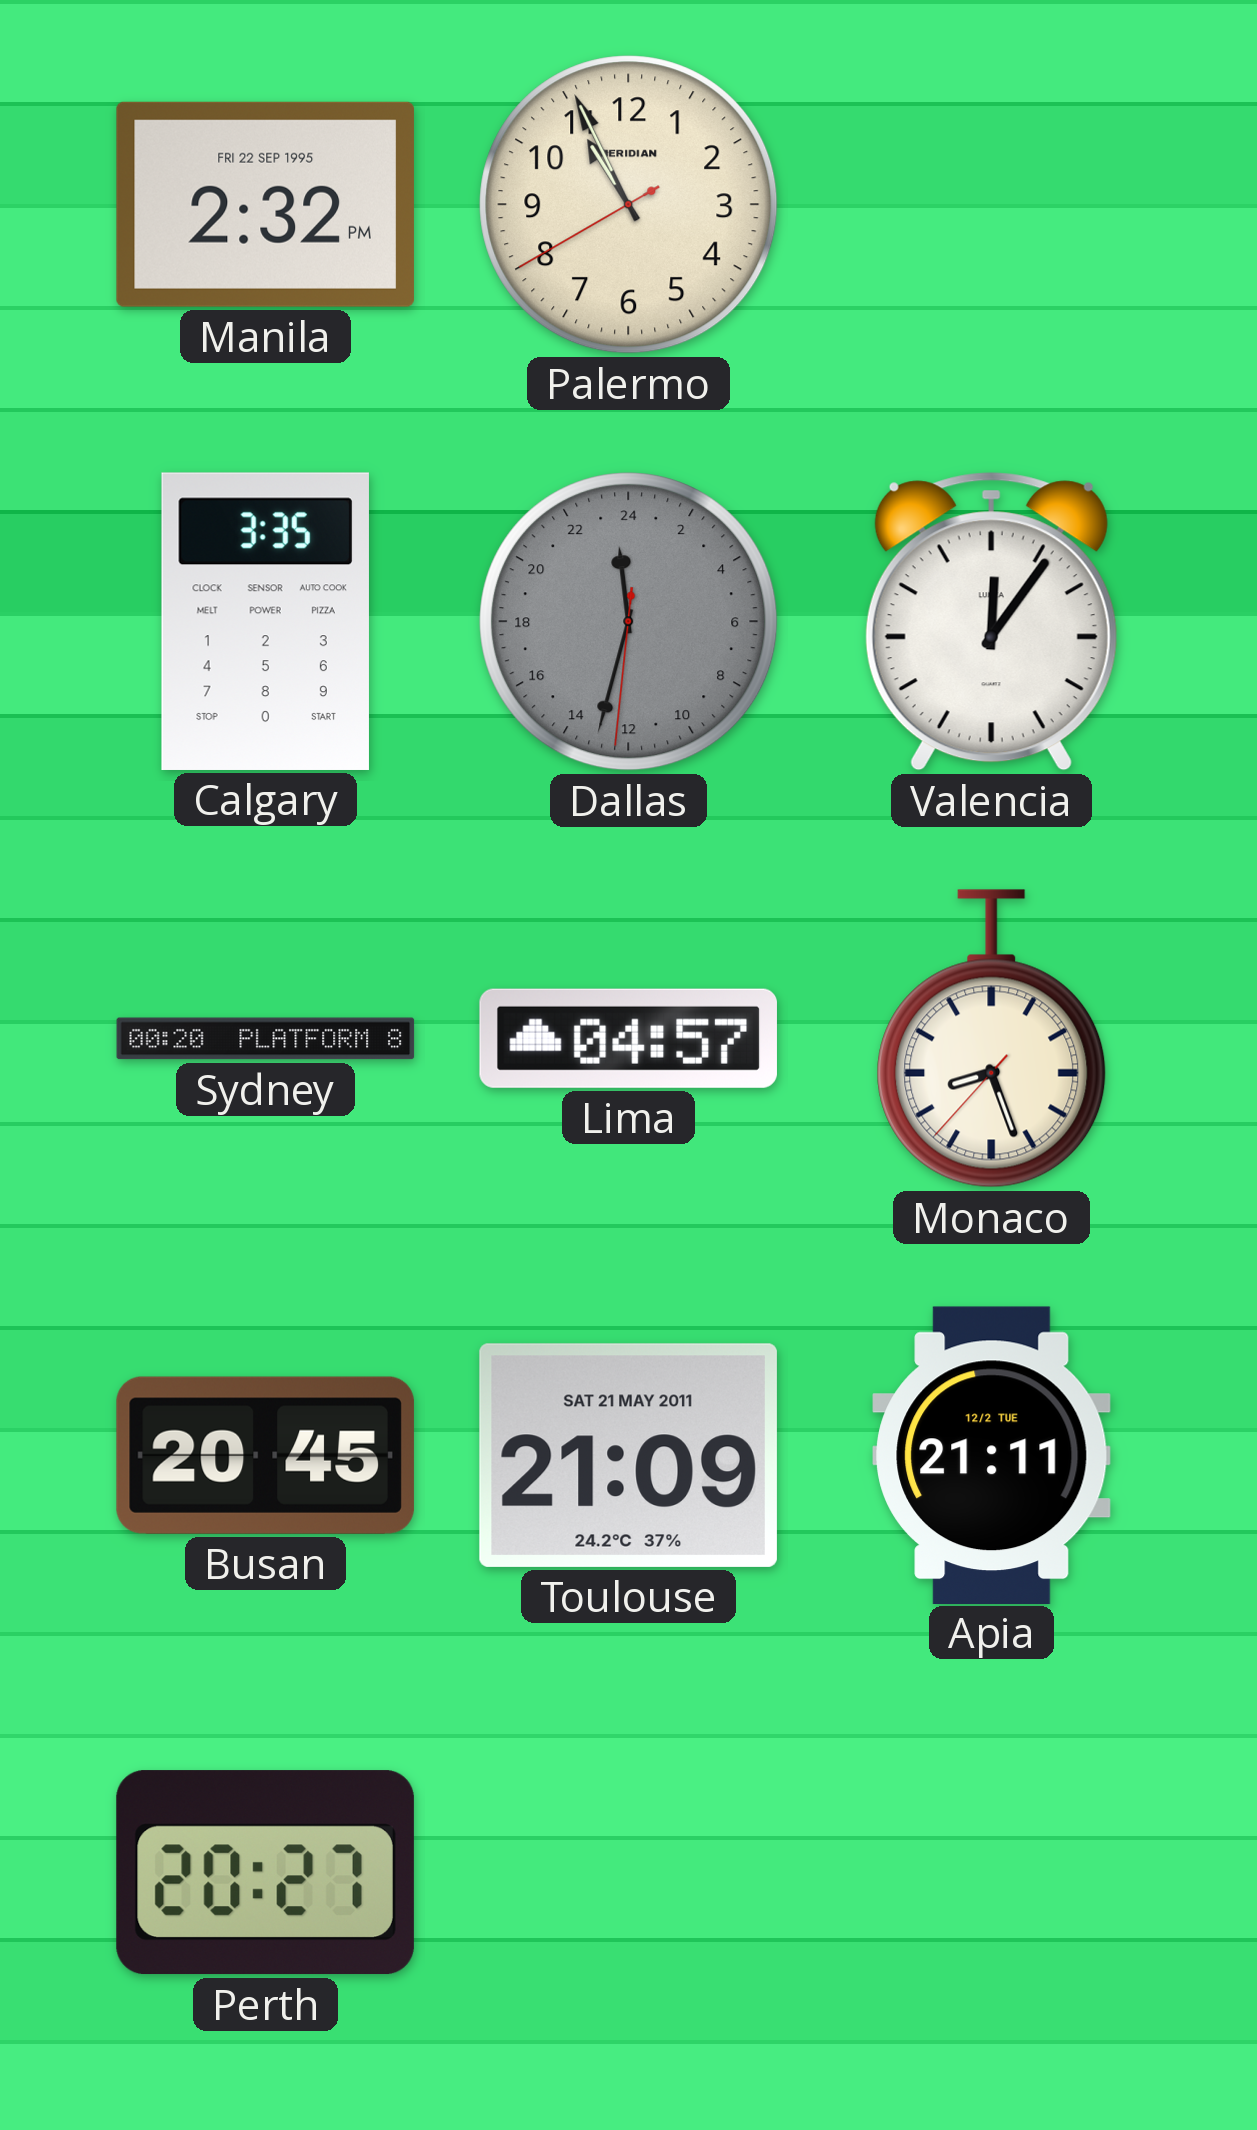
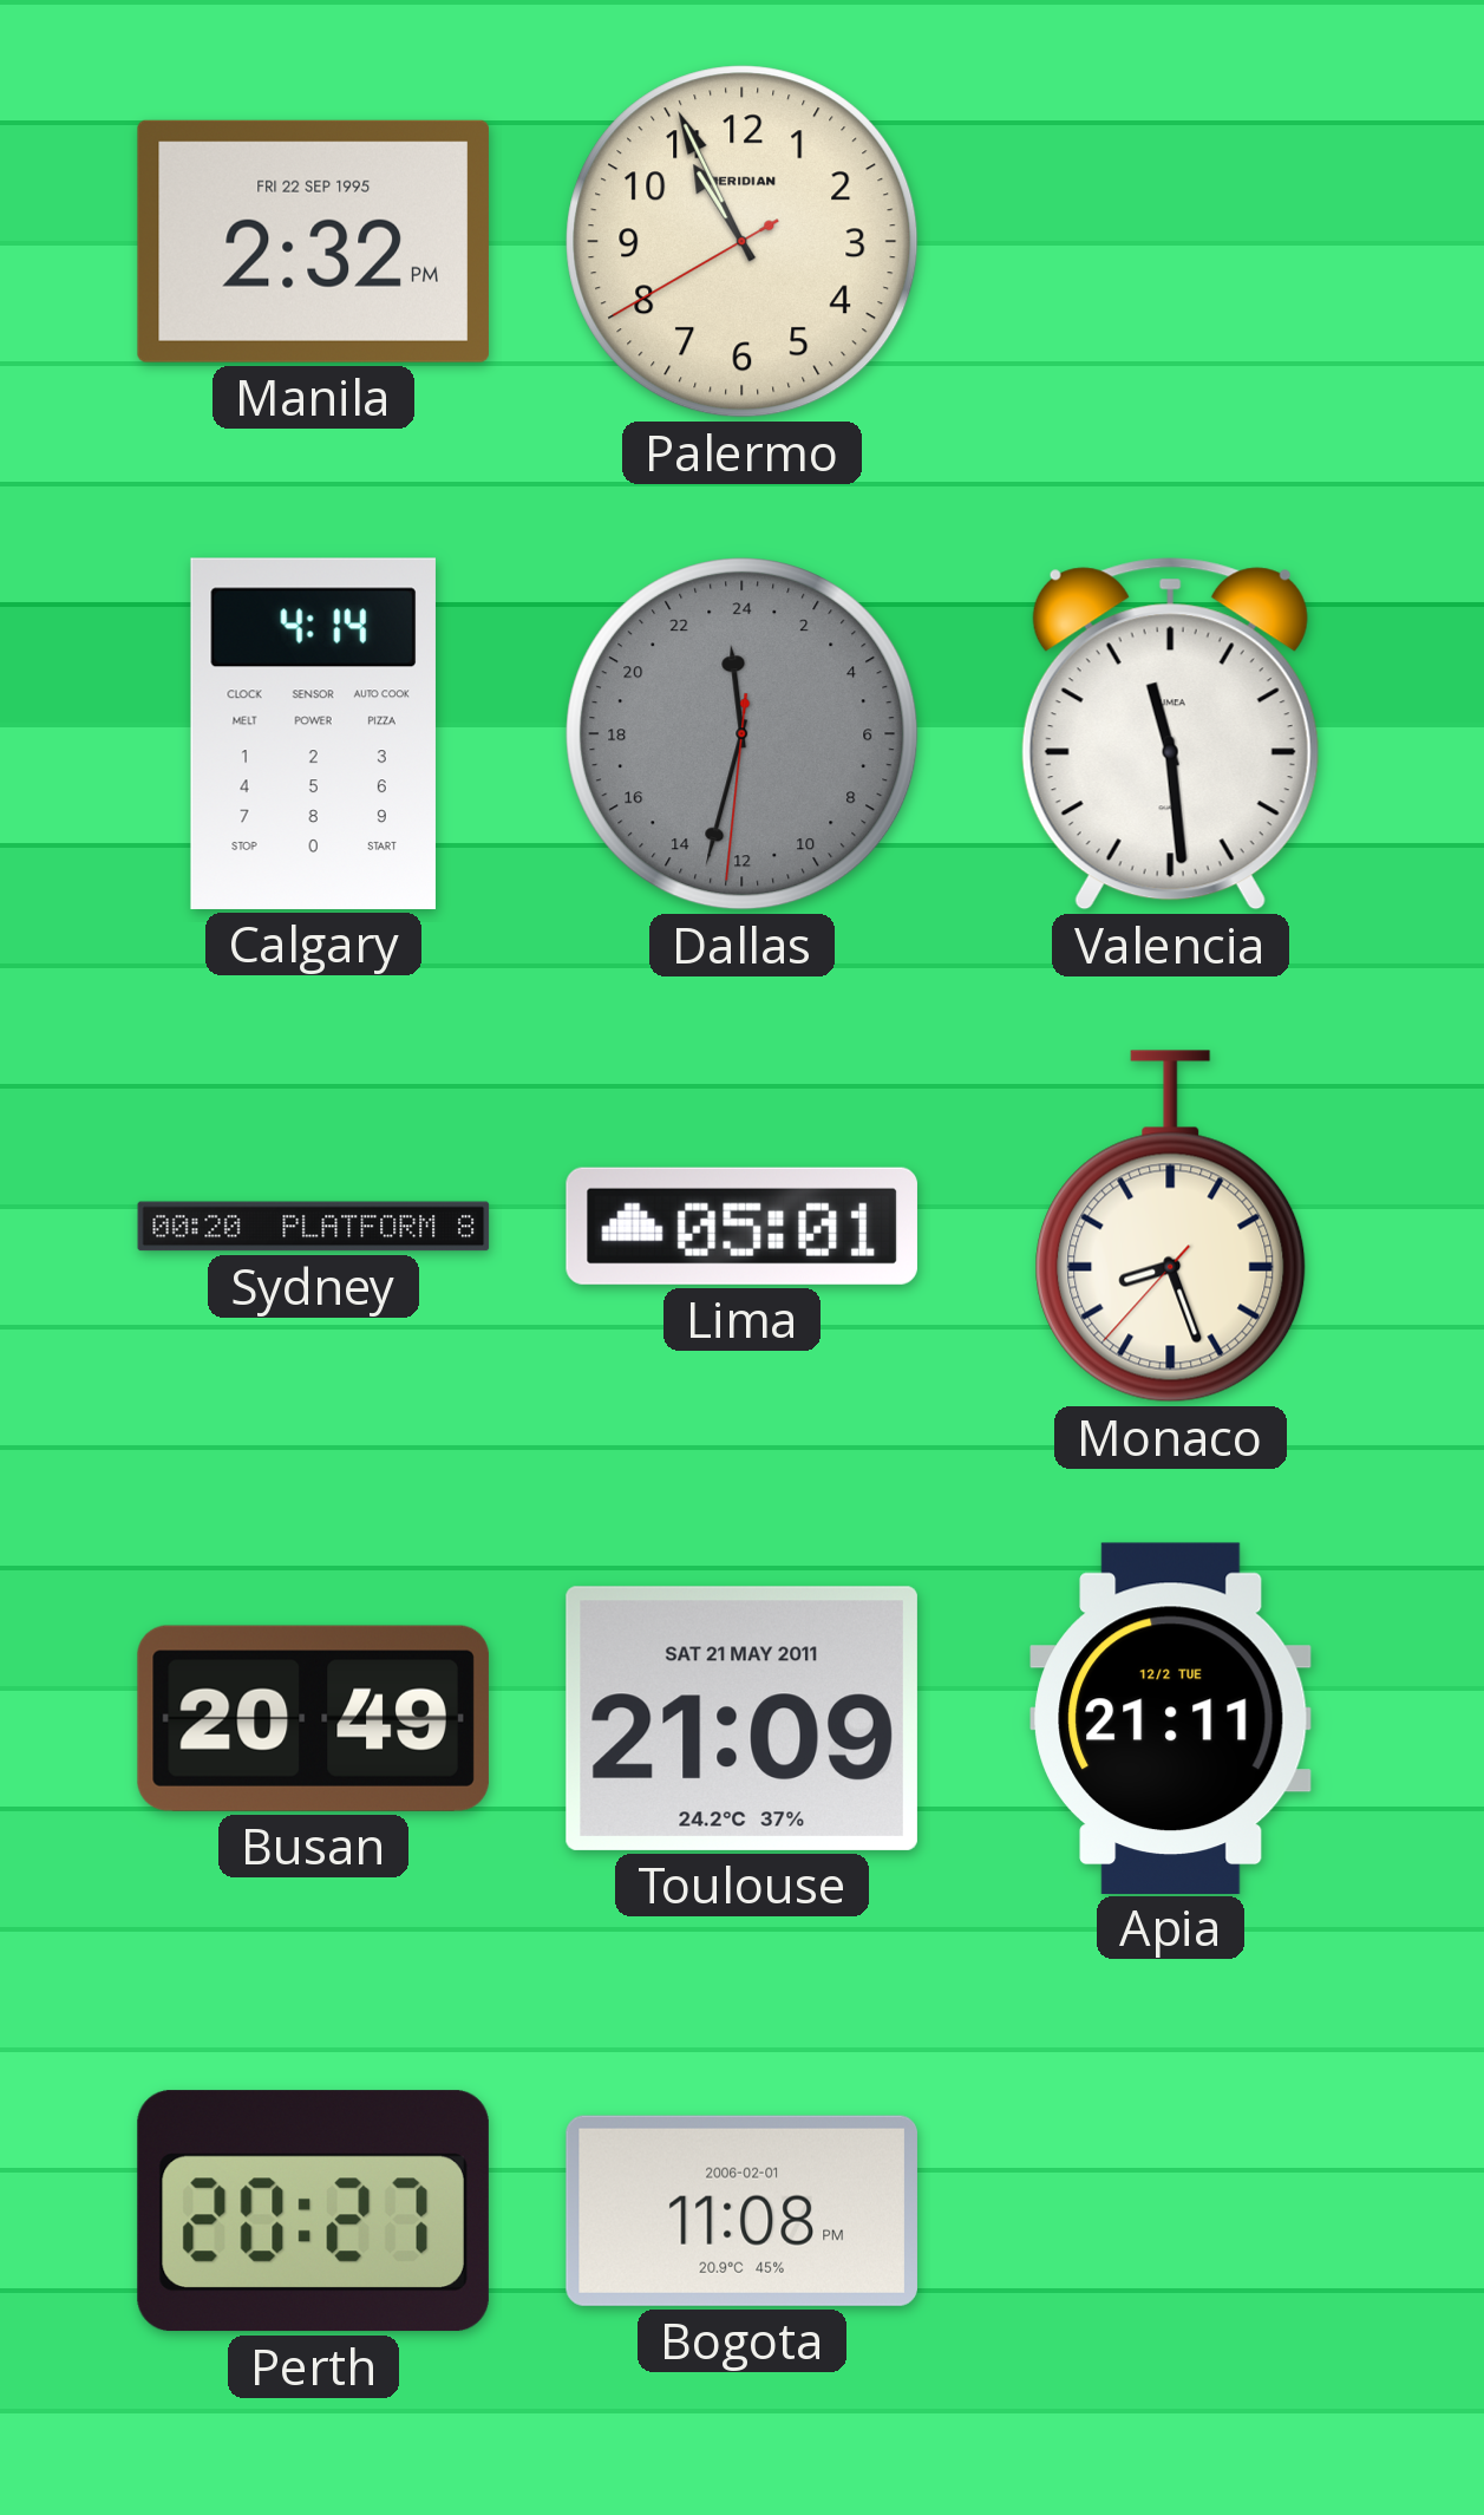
Calgary: 3:35 -> 4:14
Valencia: 12:06 -> 11:29
Lima: 04:57 -> 05:01
Busan: 20:45 -> 20:49
Bogota: none -> 11:08
